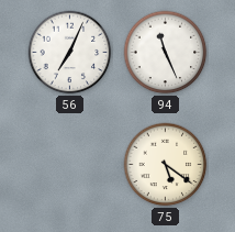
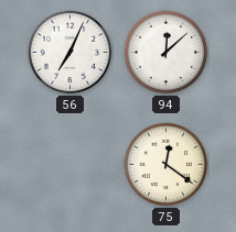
94: 11:26 -> 12:08
75: 5:21 -> 12:21
